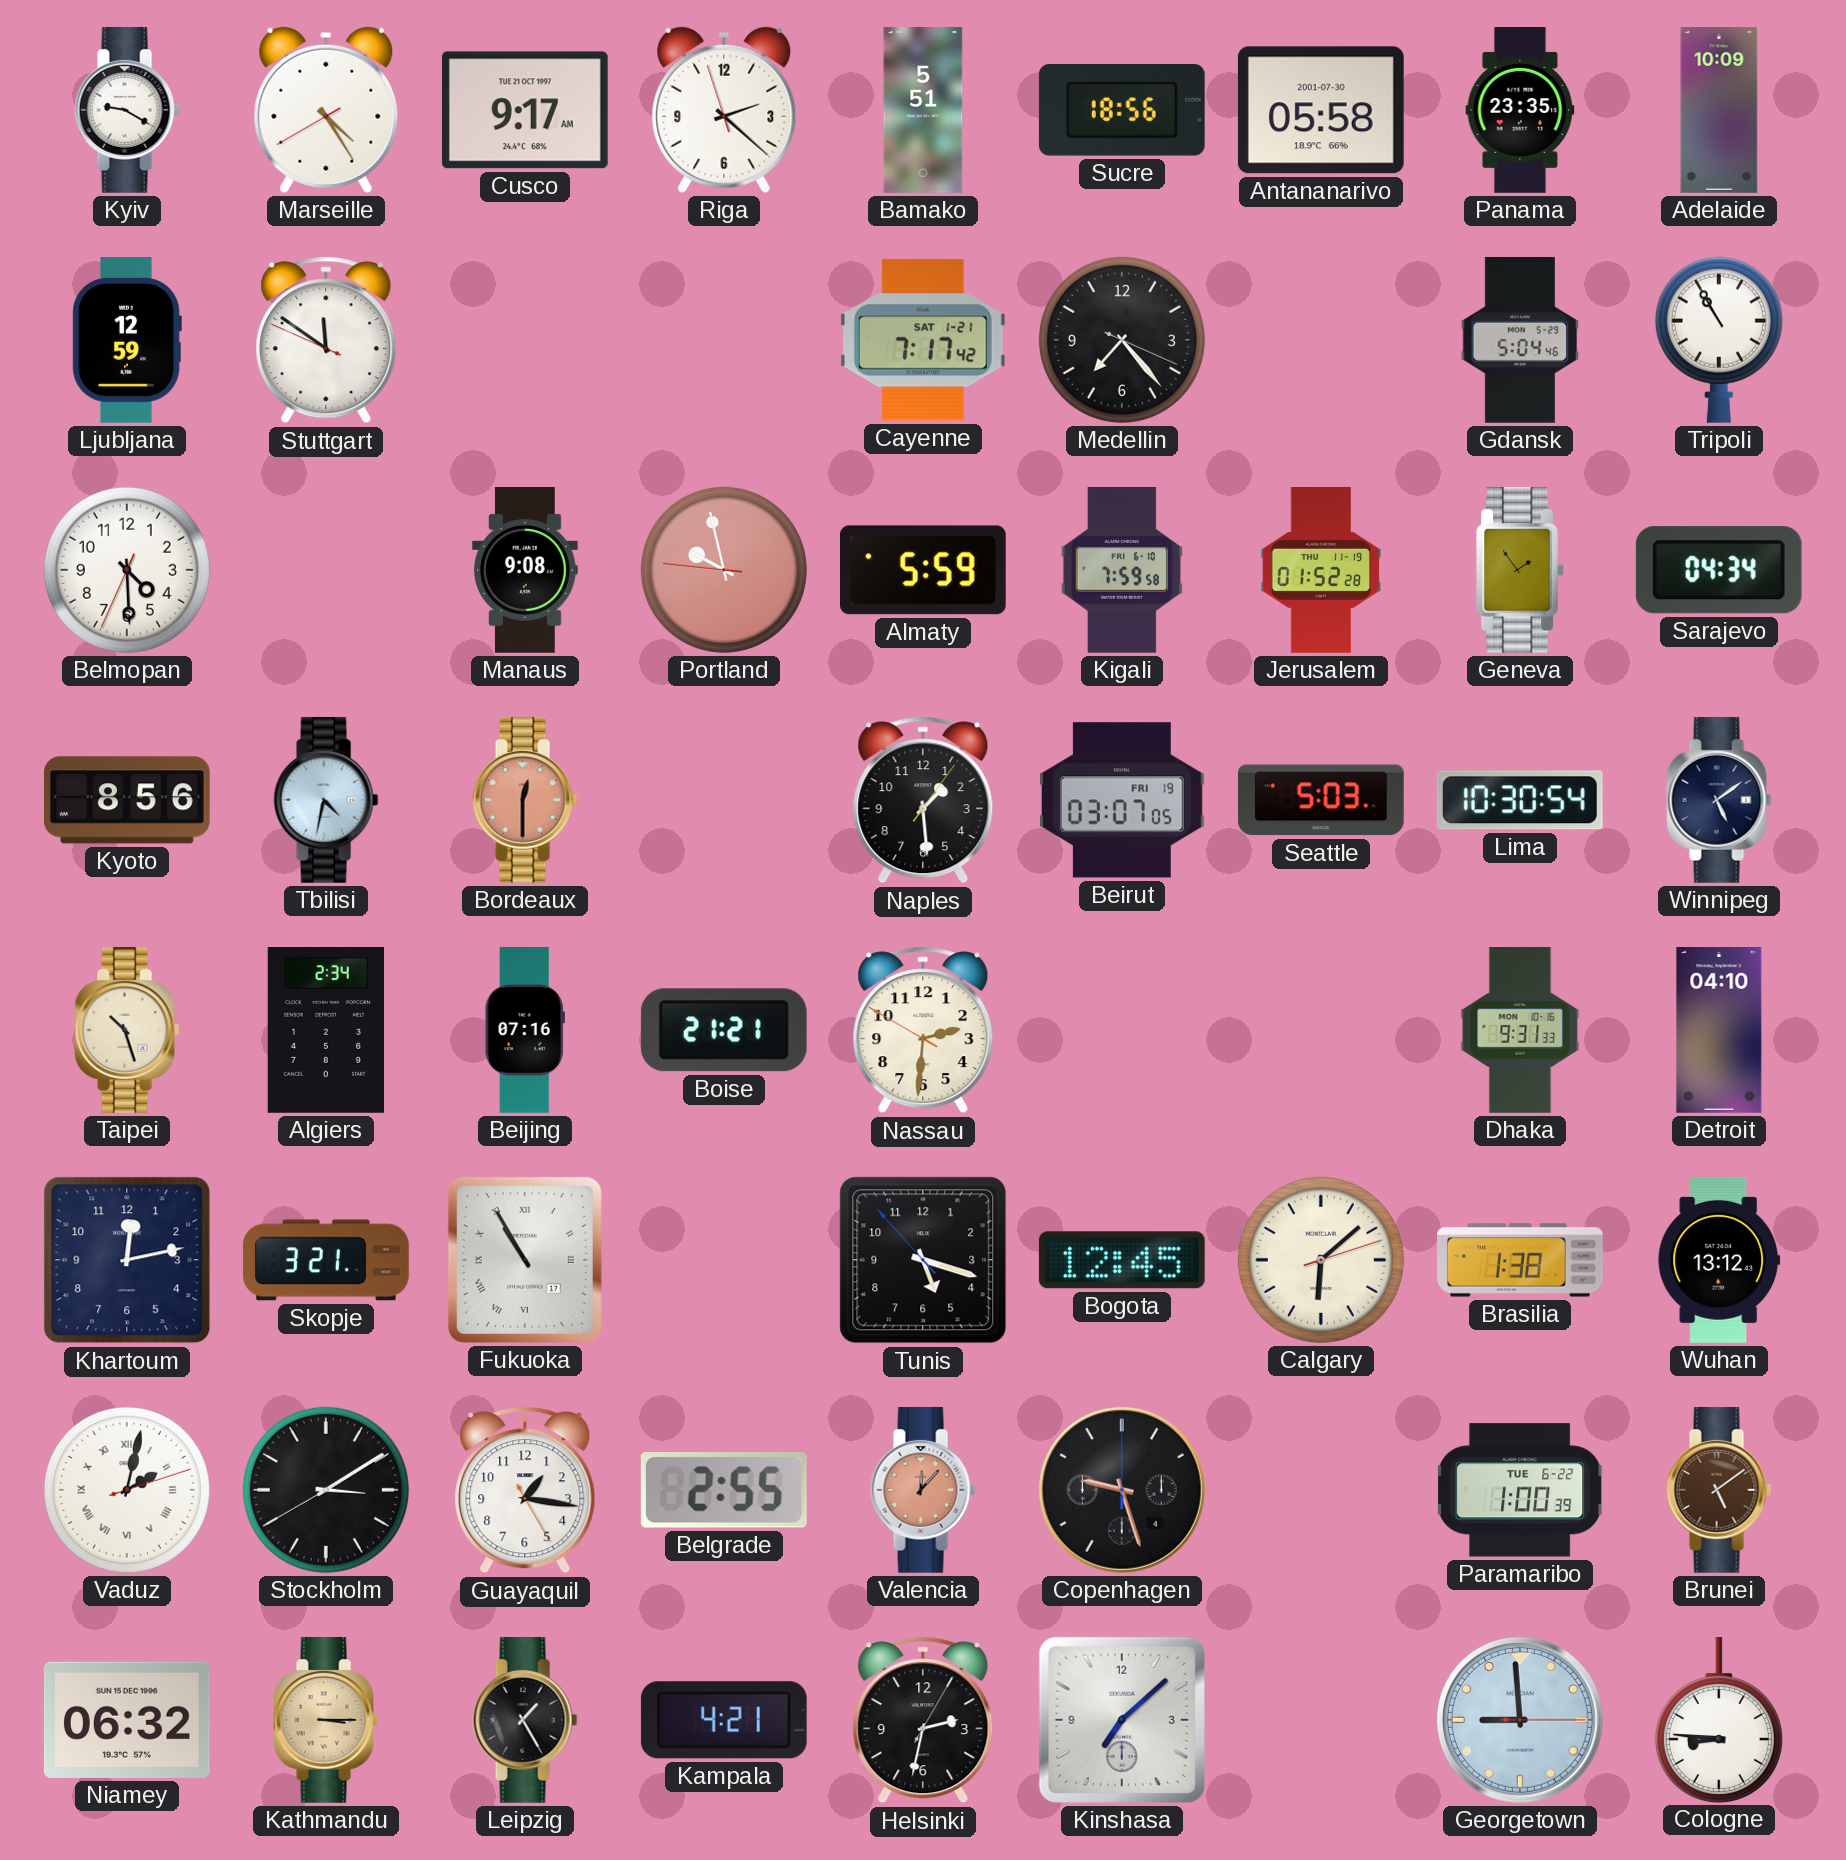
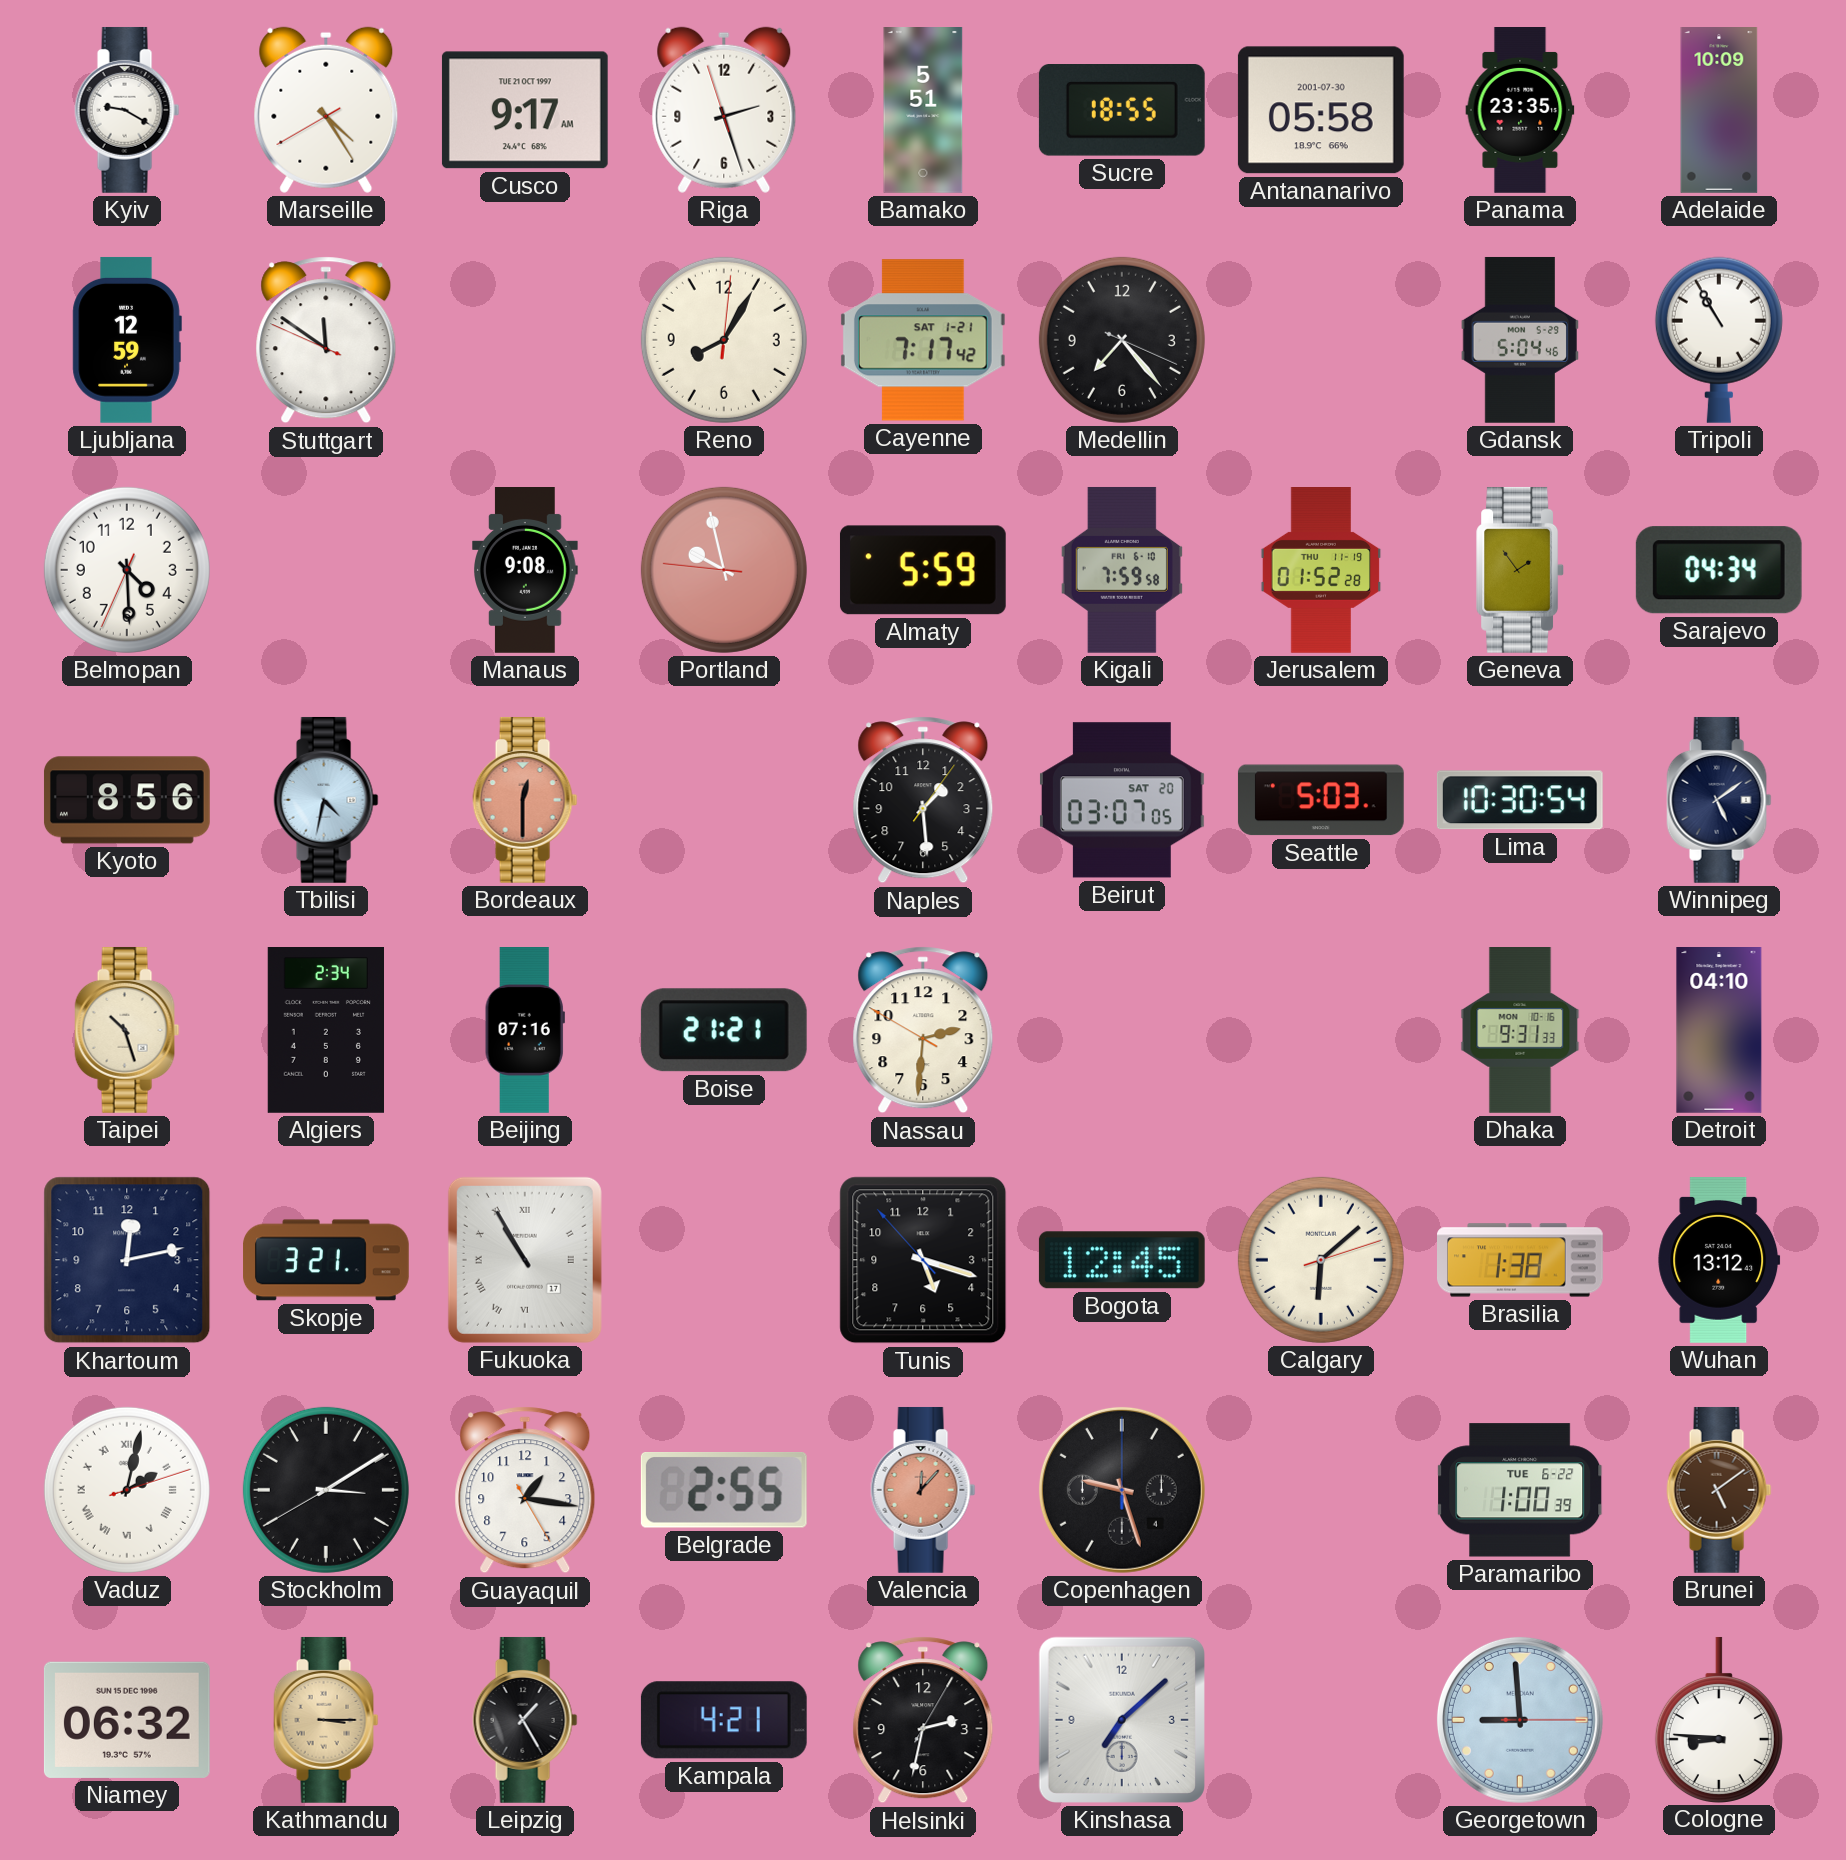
Riga: 2:21 -> 2:26
Sucre: 18:56 -> 18:55
Reno: none -> 8:05
Beirut date: FRI 19 -> SAT 20
